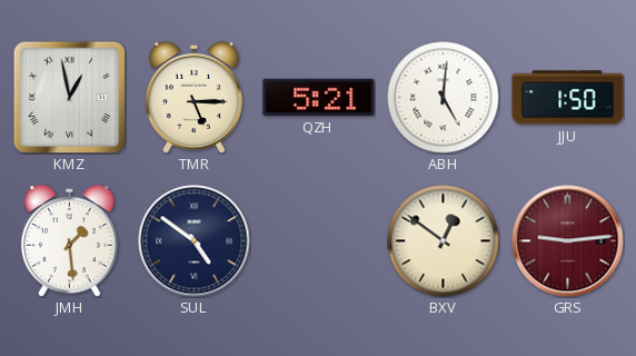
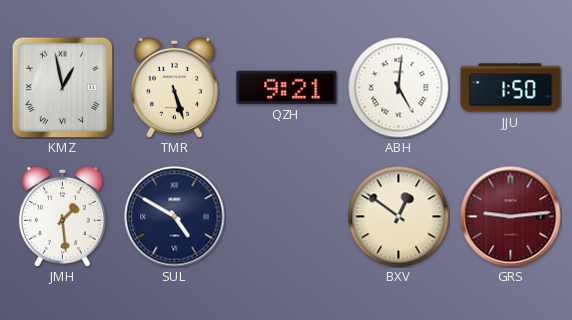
TMR: 5:15 -> 5:27
QZH: 5:21 -> 9:21
SUL: 4:51 -> 4:50
